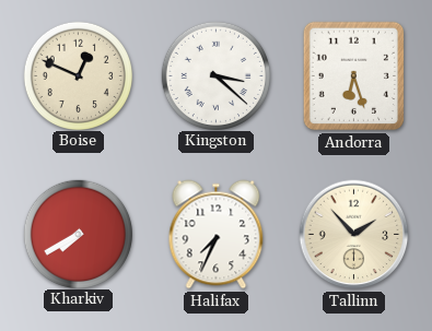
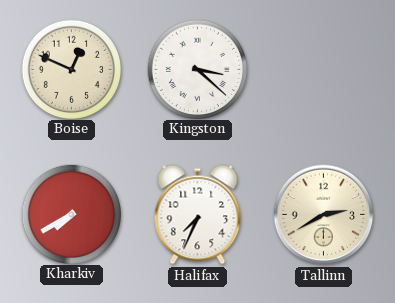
Andorra: 6:27 -> none
Tallinn: 1:53 -> 2:40
